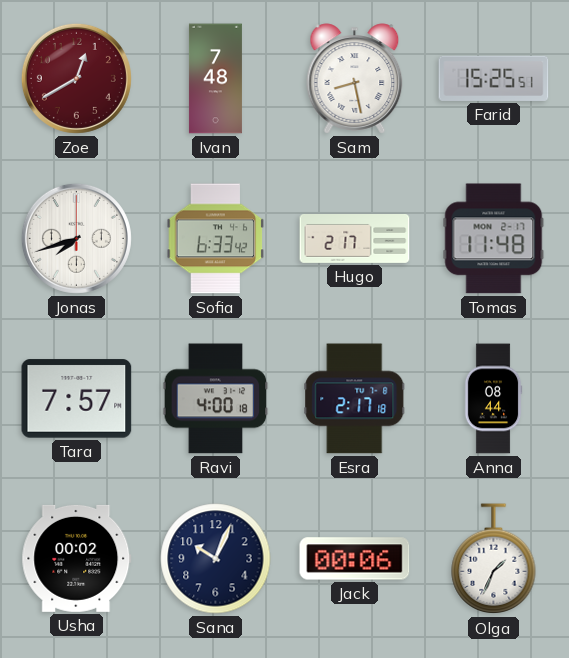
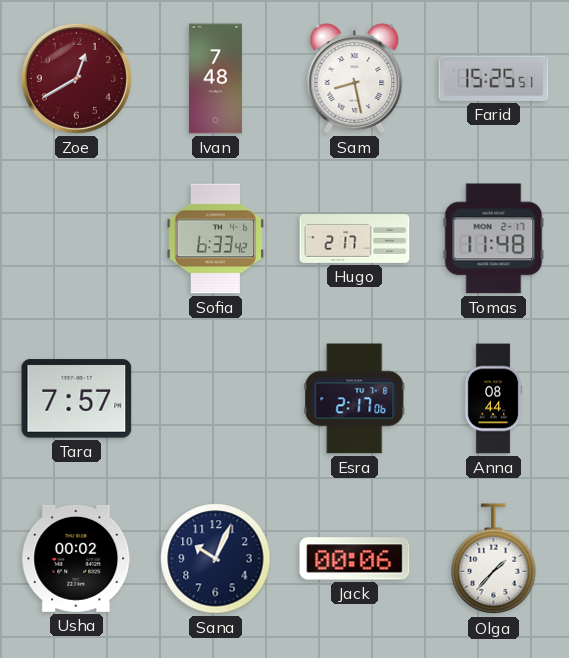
Jonas: 7:42 -> none
Ravi: 4:00 -> none
Esra: 2:17:18 -> 2:17:06
Olga: 1:34 -> 1:37
